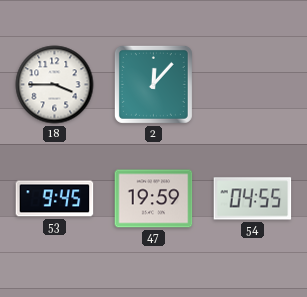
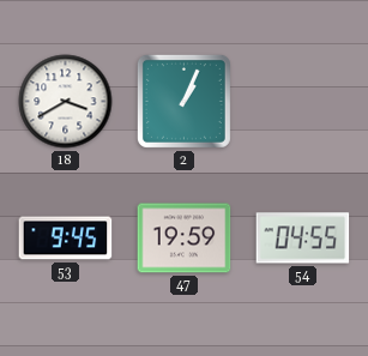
18: 3:45 -> 3:40
2: 12:07 -> 1:04
